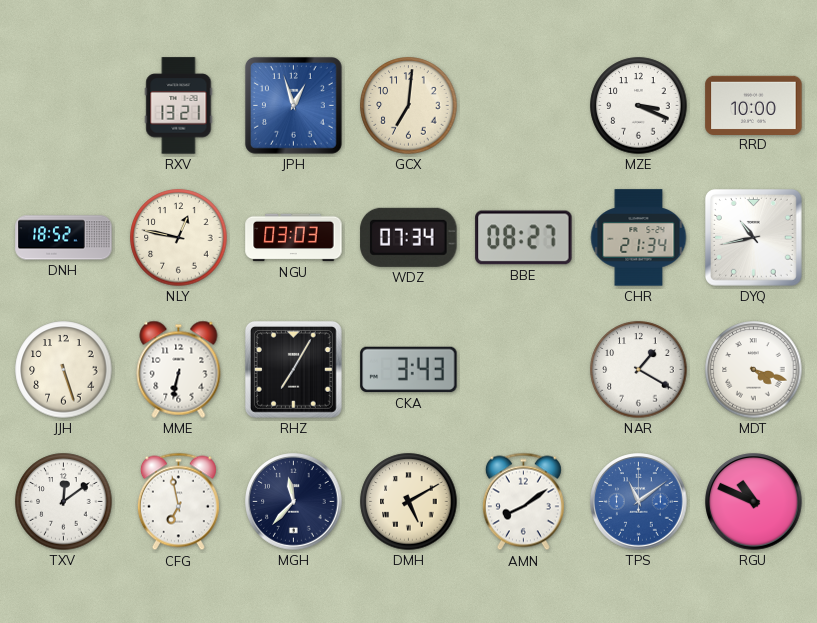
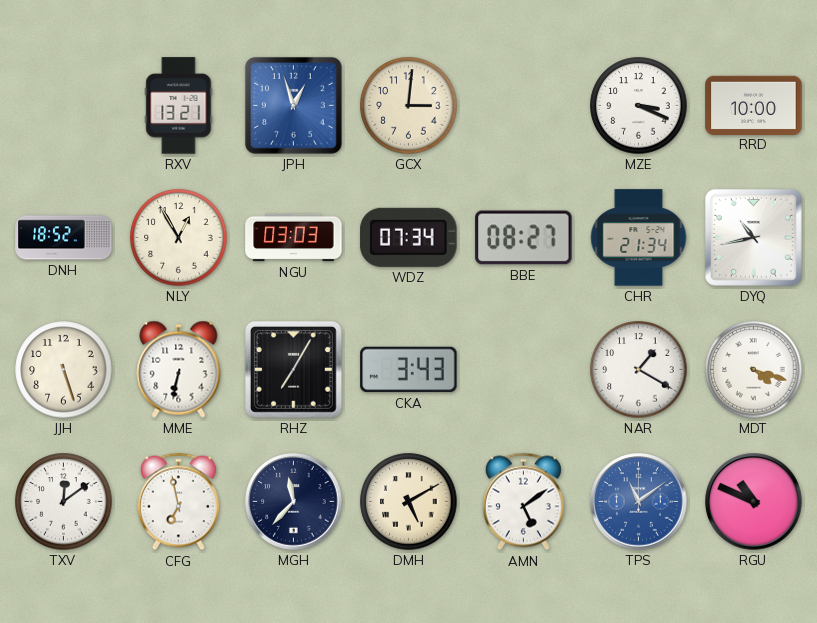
GCX: 7:01 -> 3:01
NLY: 12:47 -> 12:55
AMN: 8:09 -> 5:09
